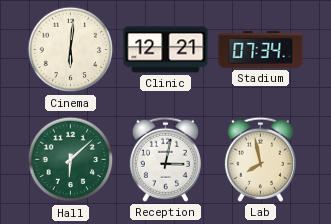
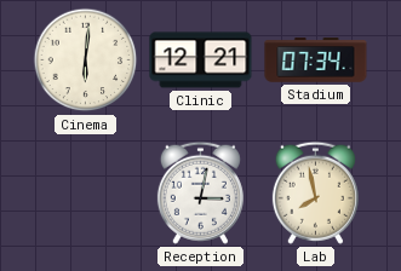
Hall: 6:08 -> none
